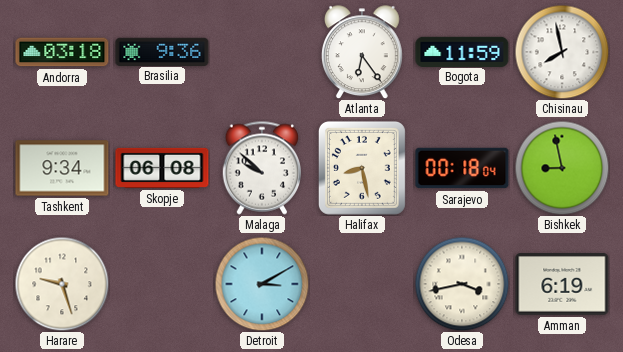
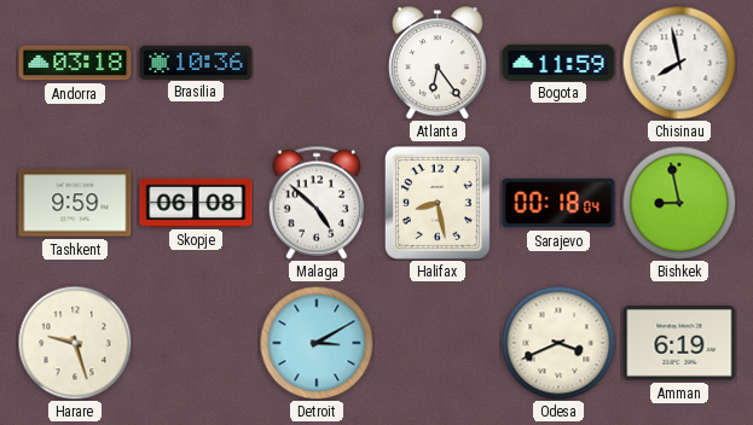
Brasilia: 9:36 -> 10:36
Tashkent: 9:34 -> 9:59
Malaga: 9:52 -> 4:52
Odesa: 3:43 -> 3:41
